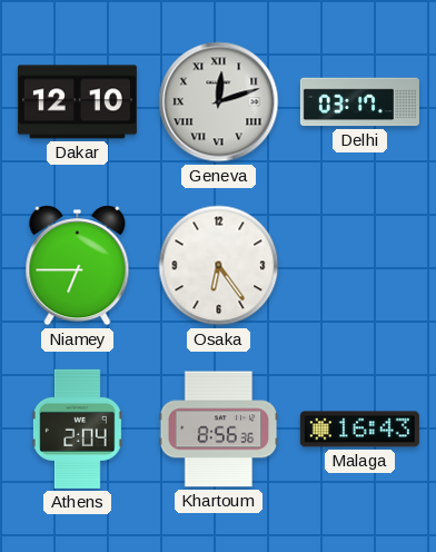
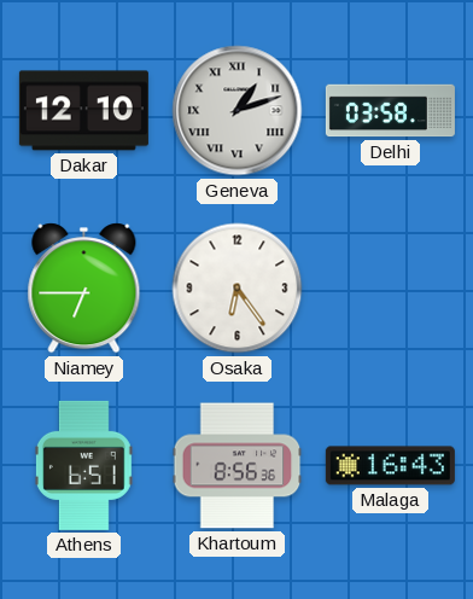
Geneva: 12:12 -> 1:12
Delhi: 03:17 -> 03:58
Athens: 2:04 -> 6:51
